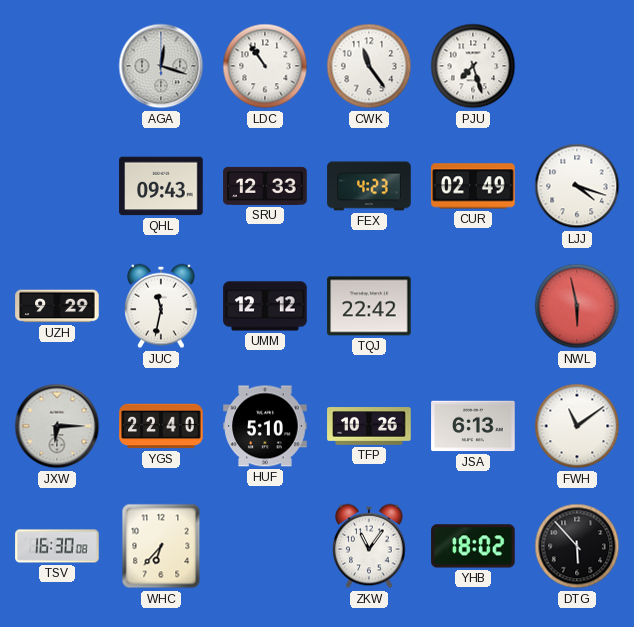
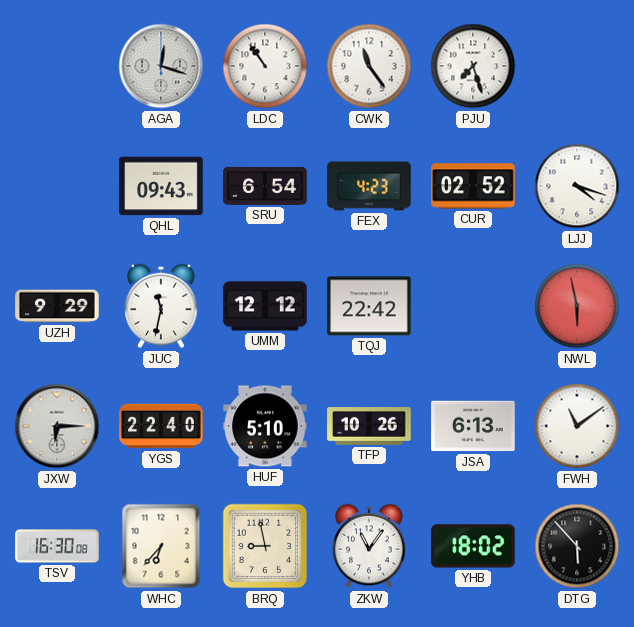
SRU: 12:33 -> 6:54
CUR: 02:49 -> 02:52
BRQ: none -> 8:58
